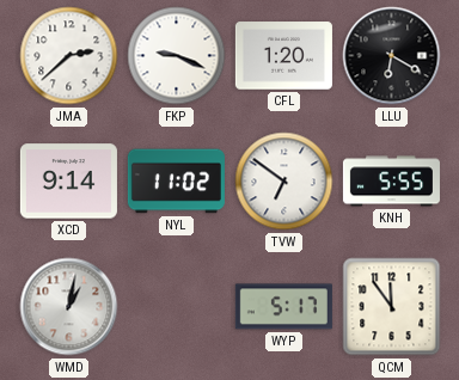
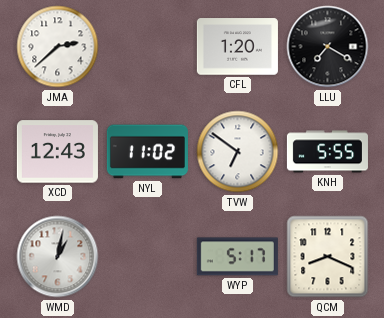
FKP: 9:19 -> none
LLU: 6:20 -> 7:20
XCD: 9:14 -> 12:43
QCM: 11:54 -> 8:19
